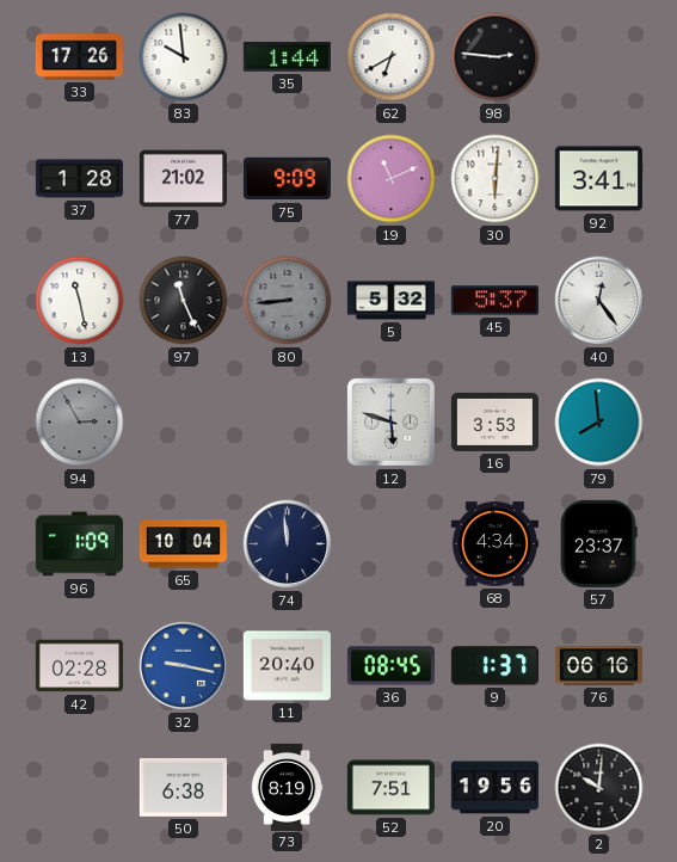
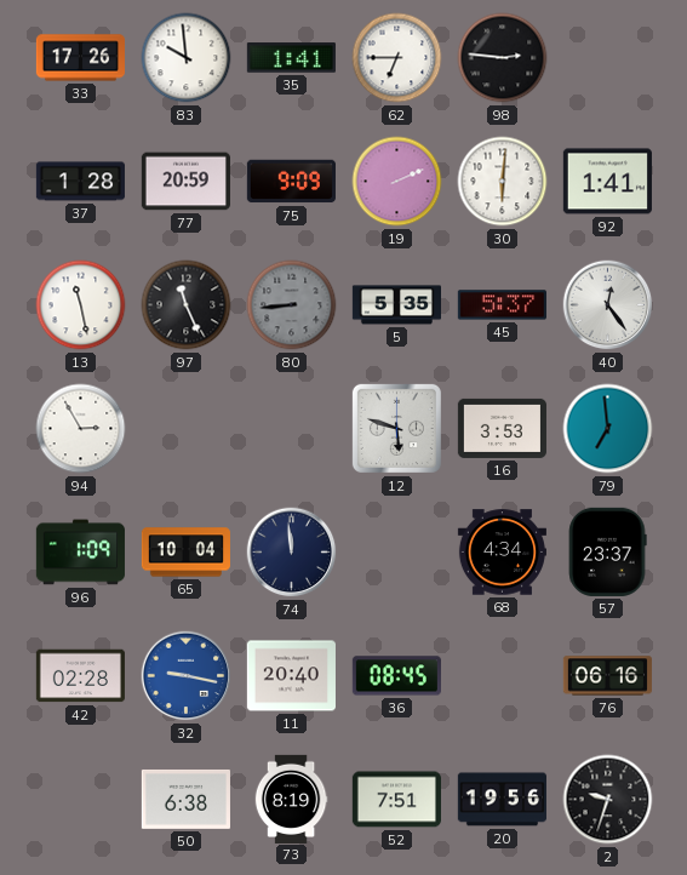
35: 1:44 -> 1:41
62: 6:40 -> 6:45
77: 21:02 -> 20:59
19: 11:11 -> 2:11
92: 3:41 -> 1:41
5: 5:32 -> 5:35
94 dial: grey -> white
79: 7:59 -> 6:59
9: 1:37 -> none
2: 10:01 -> 9:33
